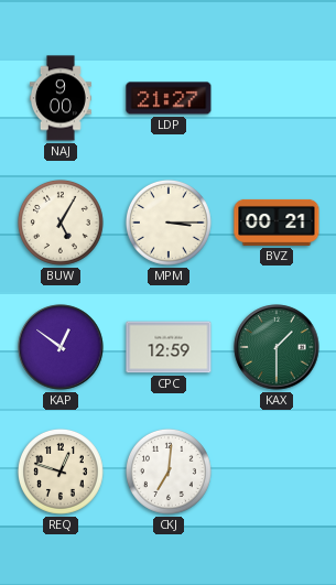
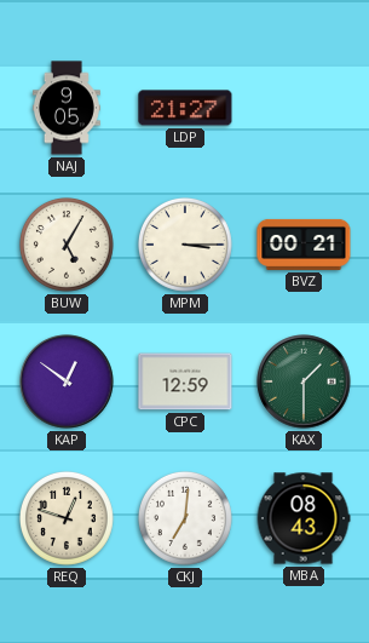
NAJ: 9:00 -> 9:05
MBA: none -> 08:43
